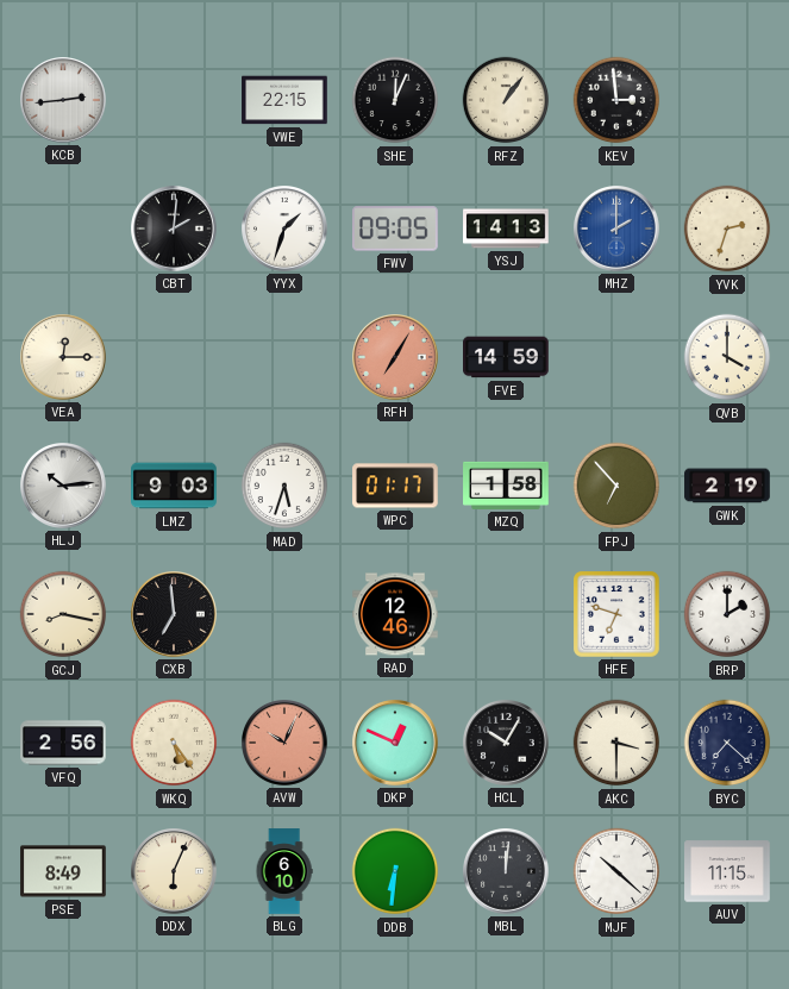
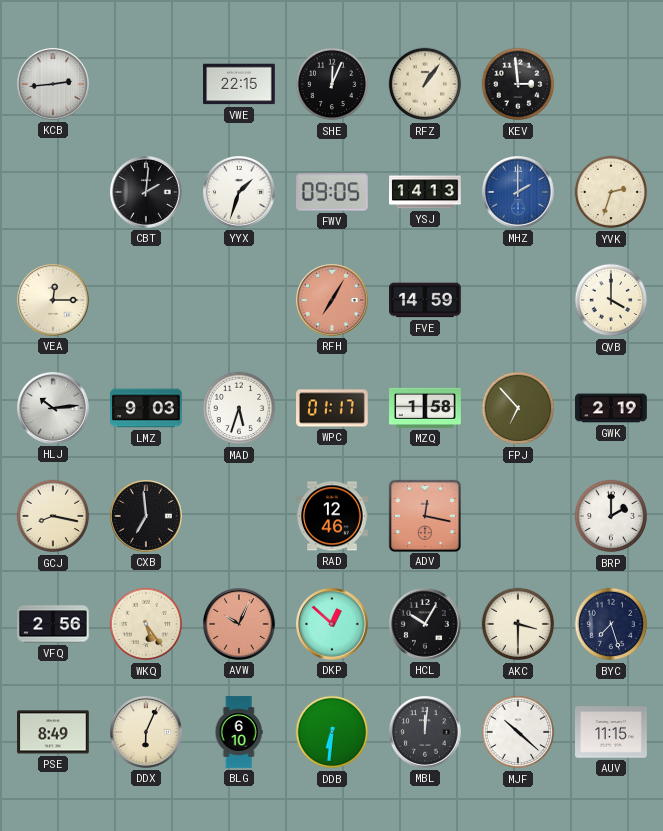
ADV: none -> 12:17
HFE: 6:48 -> none
DKP: 12:49 -> 12:52
BYC: 7:22 -> 7:27
